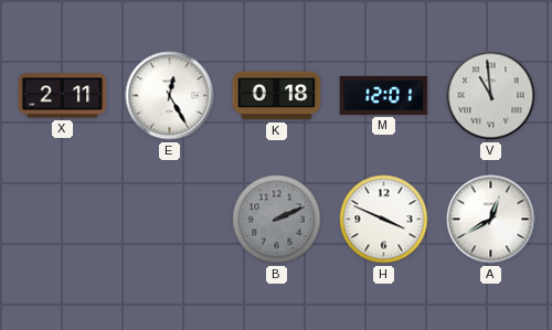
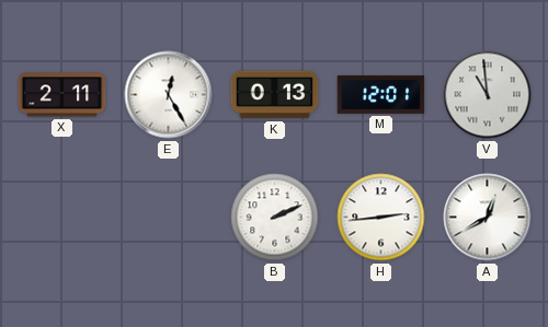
K: 0:18 -> 0:13
B dial: grey -> white
H: 3:49 -> 2:44
